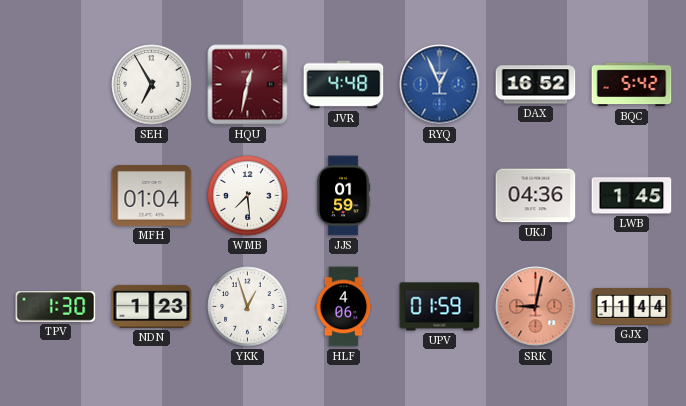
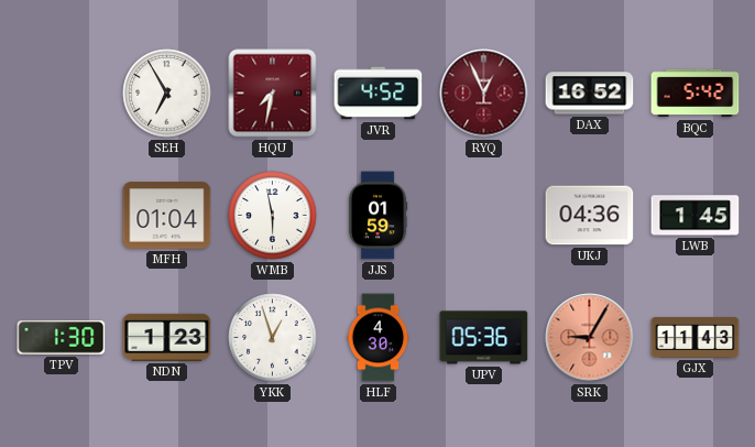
HQU: 12:32 -> 7:32
JVR: 4:48 -> 4:52
RYQ dial: blue -> burgundy
WMB: 7:29 -> 5:58
HLF: 4:06 -> 4:30
UPV: 01:59 -> 05:36
SRK: 9:02 -> 9:05
GJX: 11:44 -> 11:43
